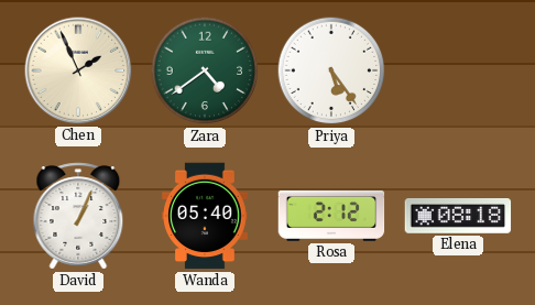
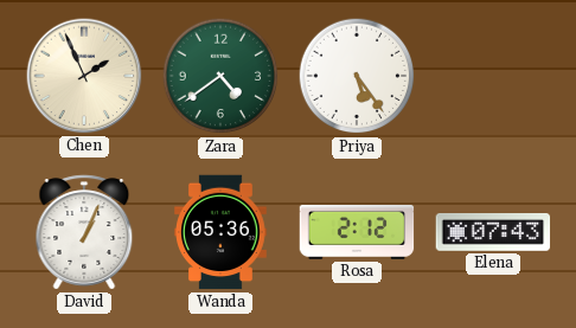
Wanda: 05:40 -> 05:36
Elena: 08:18 -> 07:43
